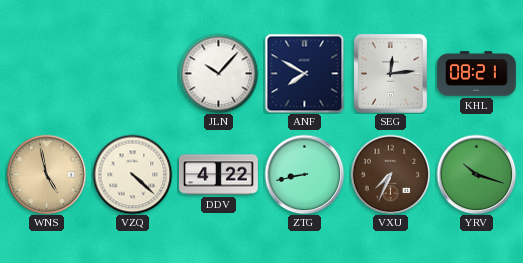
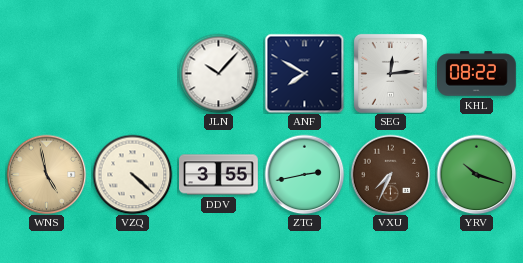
KHL: 08:21 -> 08:22
DDV: 4:22 -> 3:55
ZTG: 8:43 -> 2:43
